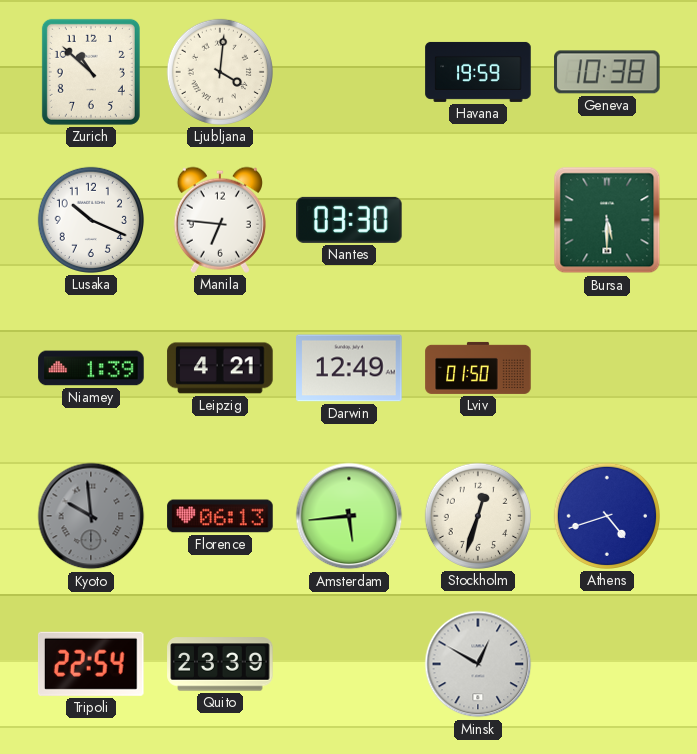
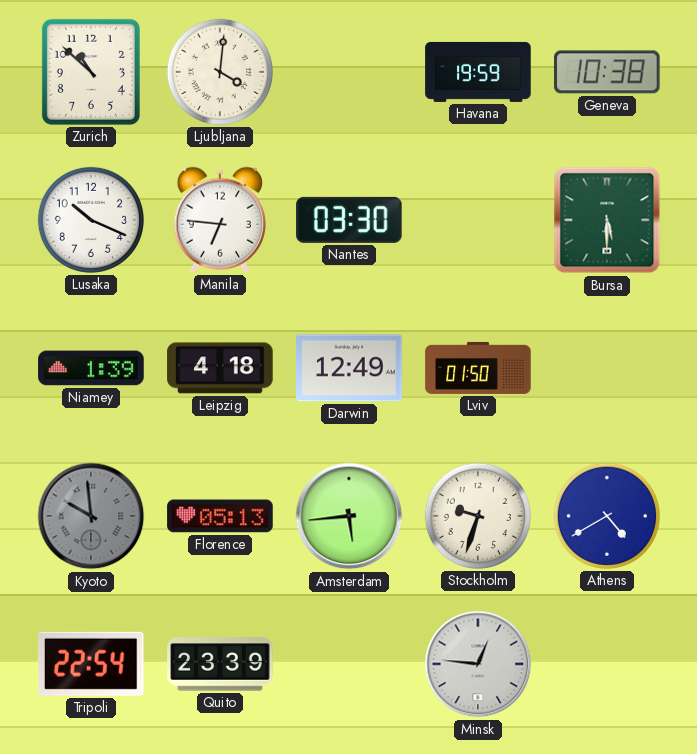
Leipzig: 4:21 -> 4:18
Florence: 06:13 -> 05:13
Stockholm: 12:33 -> 9:33
Athens: 4:42 -> 4:40
Minsk: 12:50 -> 12:46
